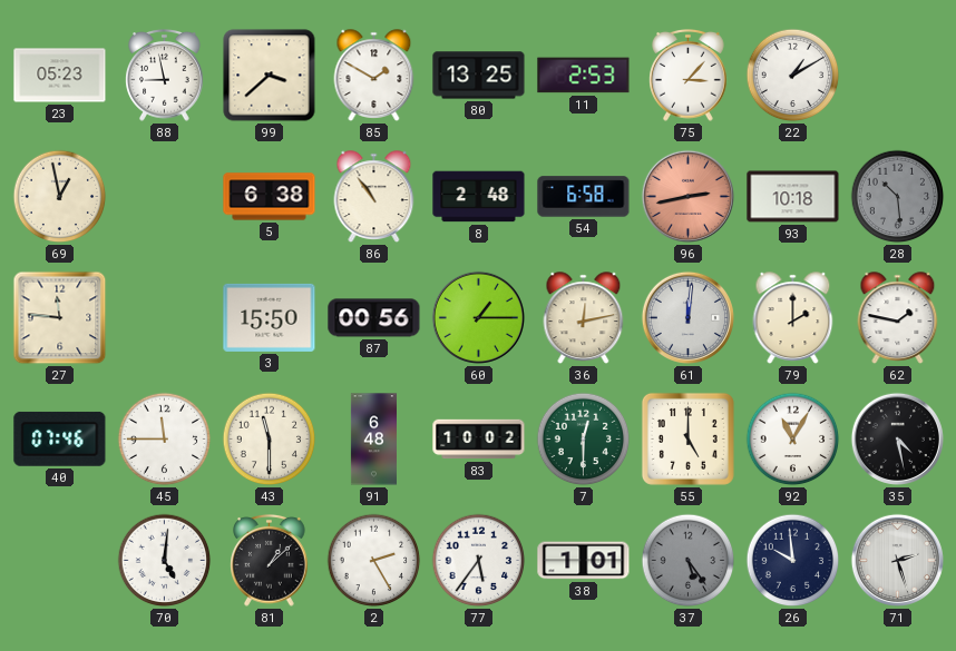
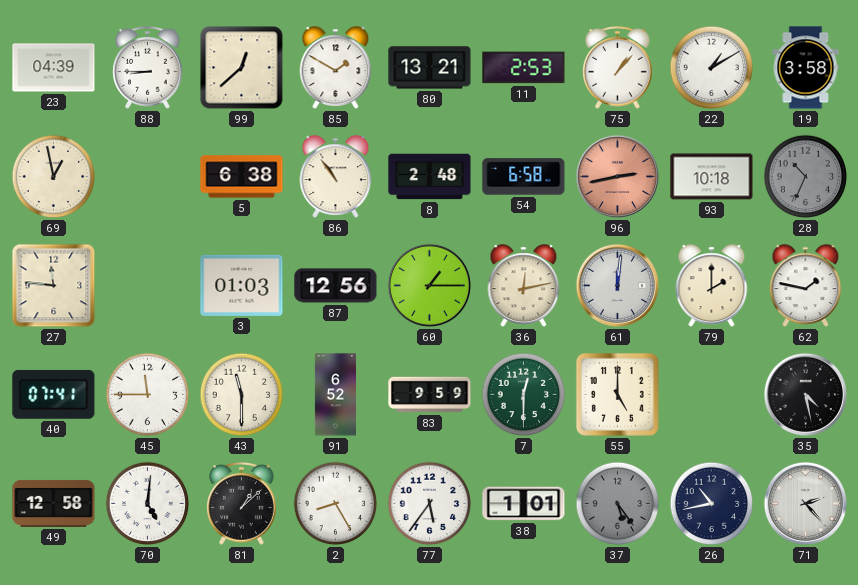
23: 05:23 -> 04:39
88: 8:58 -> 8:45
99: 3:38 -> 12:38
80: 13:25 -> 13:21
75: 3:07 -> 1:07
19: none -> 3:58
28: 10:29 -> 10:34
3: 15:50 -> 01:03
87: 00:56 -> 12:56
40: 07:46 -> 07:41
91: 6:48 -> 6:52
83: 10:02 -> 9:59
92: 11:05 -> none
49: none -> 12:58
2: 2:25 -> 8:25
26: 9:59 -> 10:43
71: 2:27 -> 2:23
